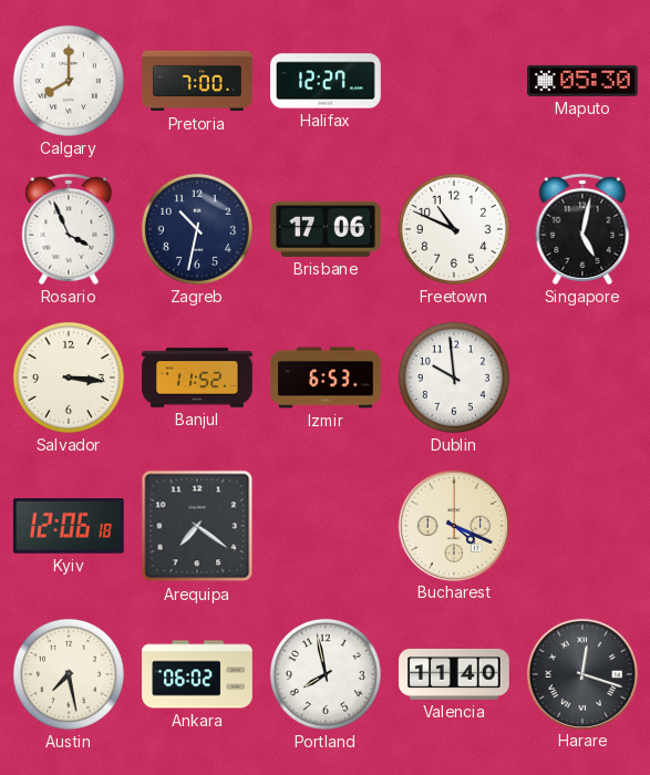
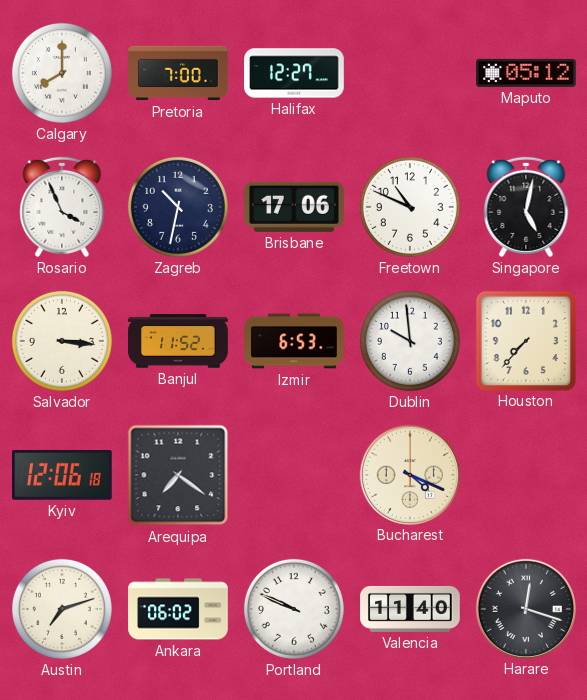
Maputo: 05:30 -> 05:12
Houston: none -> 7:37
Austin: 7:28 -> 7:12
Portland: 7:58 -> 9:49
